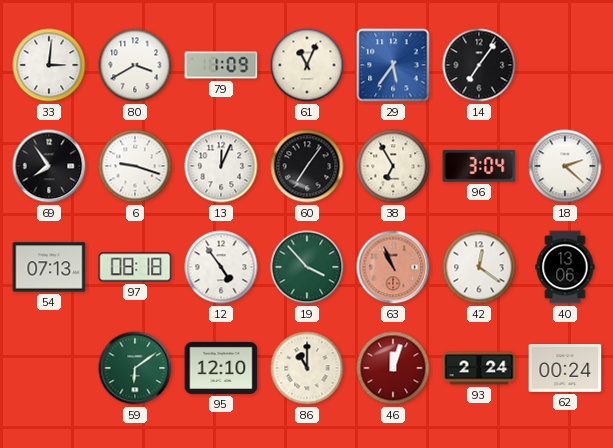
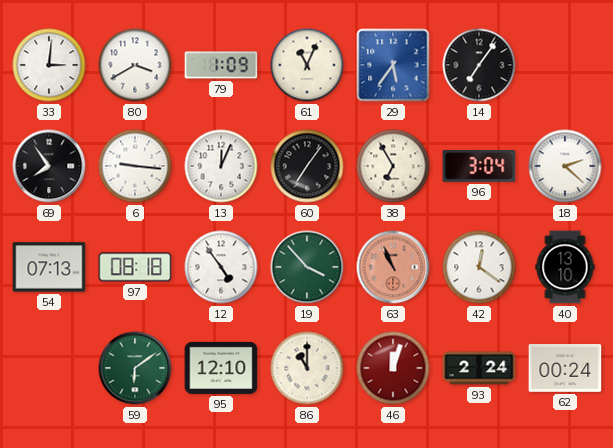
6: 9:18 -> 9:16
40: 13:06 -> 13:10
